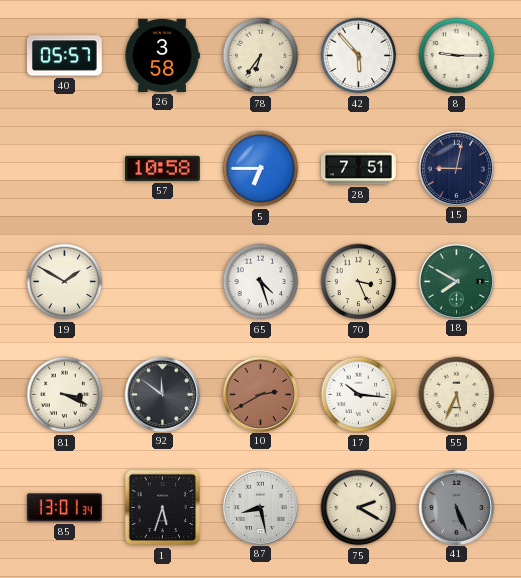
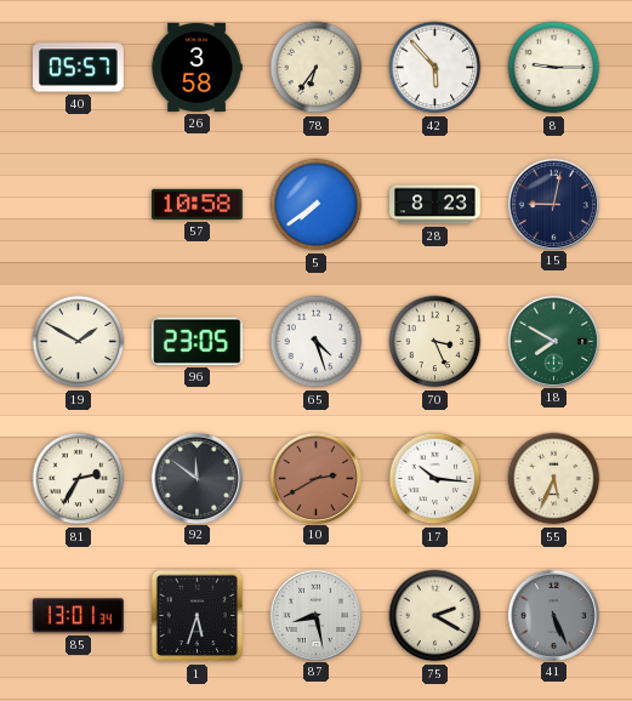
5: 6:45 -> 7:39
28: 7:51 -> 8:23
96: none -> 23:05
81: 3:19 -> 2:35
